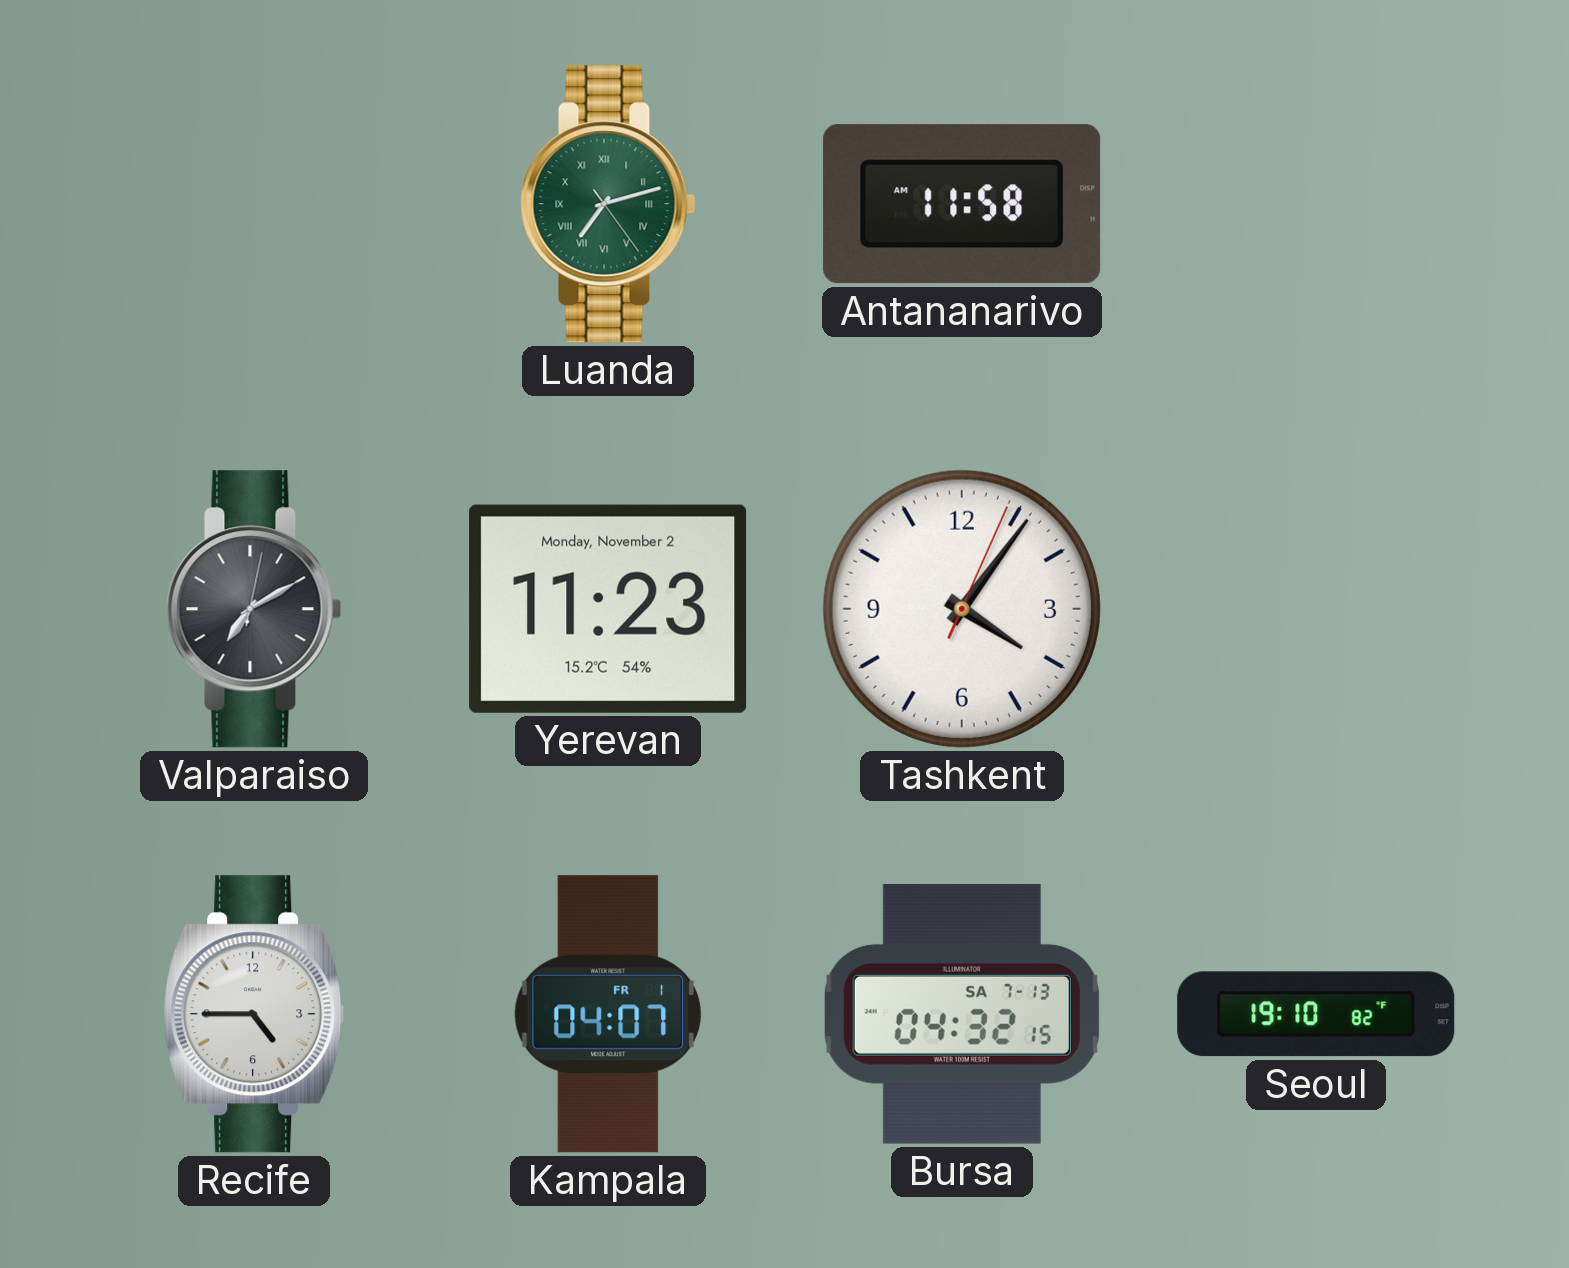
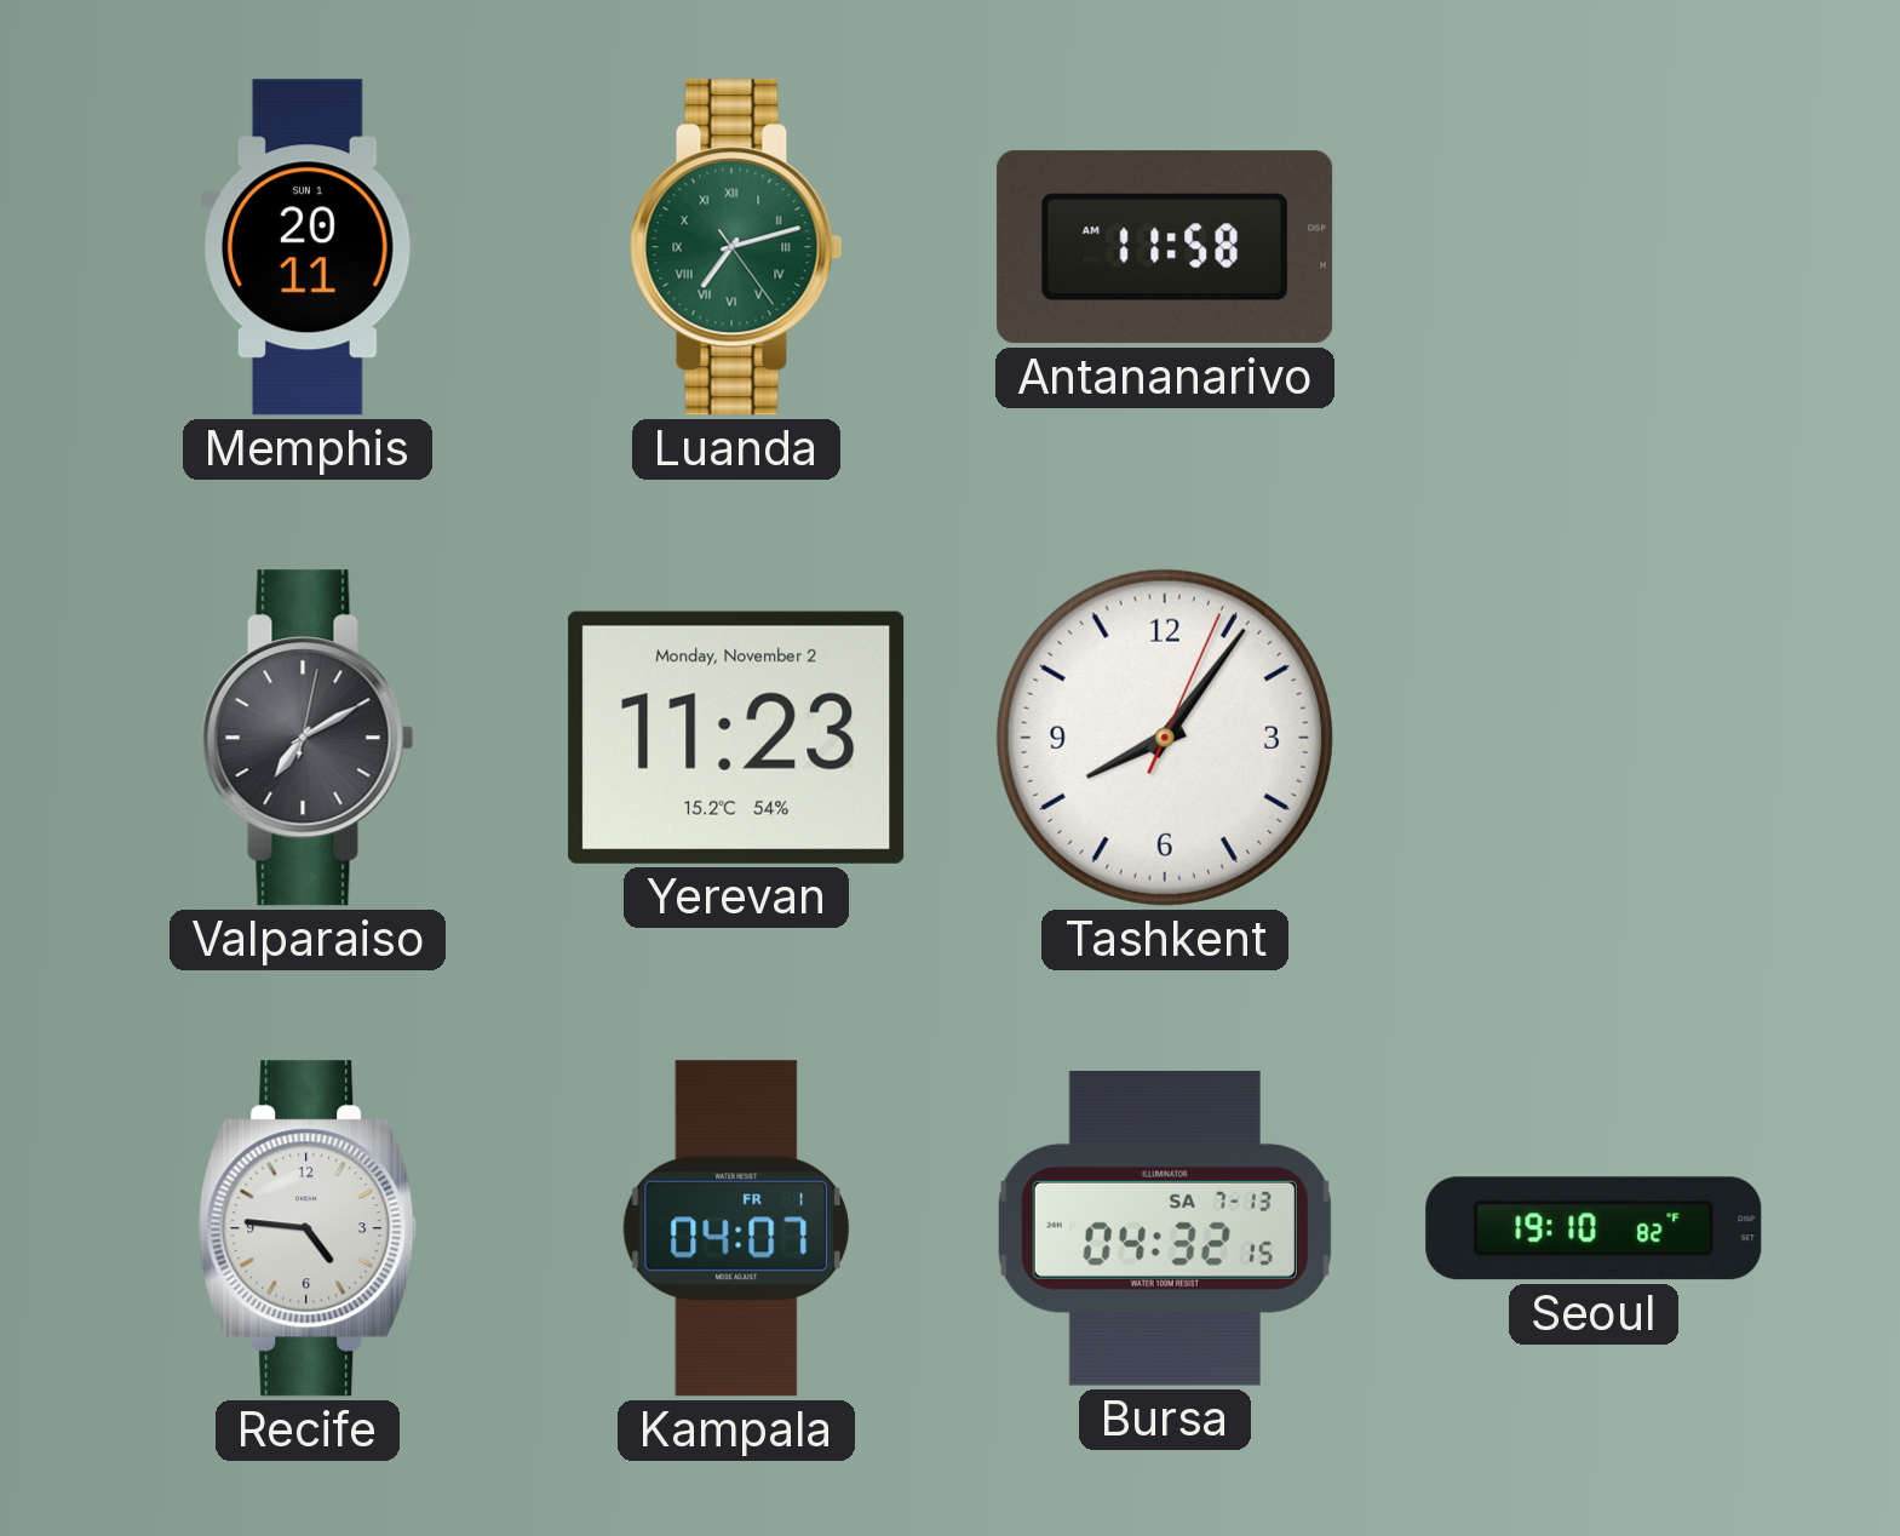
Memphis: none -> 20:11
Tashkent: 4:06 -> 8:06
Recife: 4:45 -> 4:46
